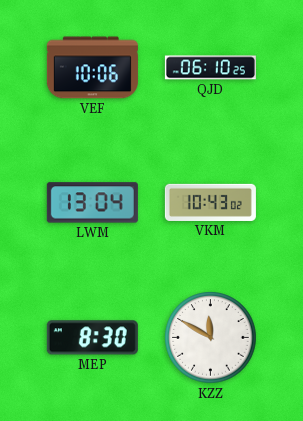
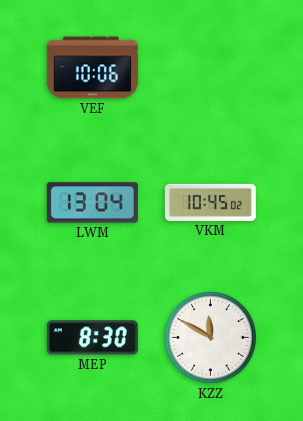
QJD: 06:10 -> none
VKM: 10:43 -> 10:45
